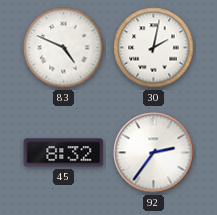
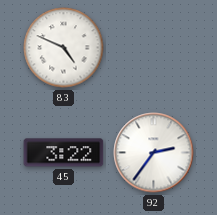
30: 2:02 -> none
45: 8:32 -> 3:22
